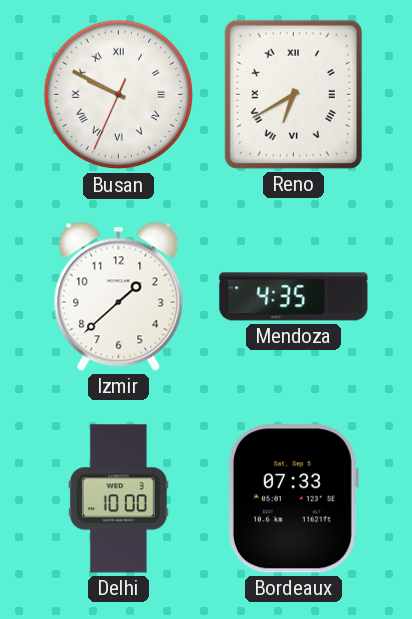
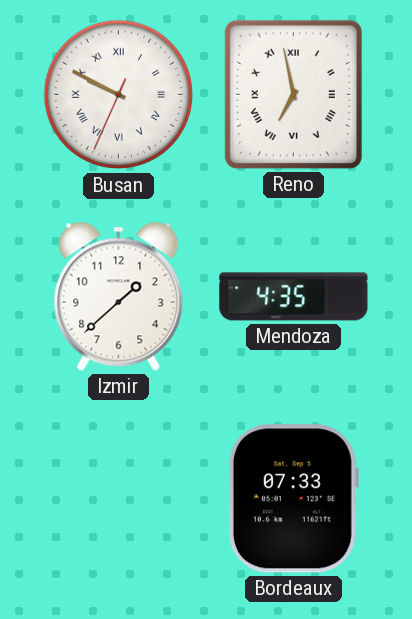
Reno: 6:40 -> 6:58
Delhi: 10:00 -> none
